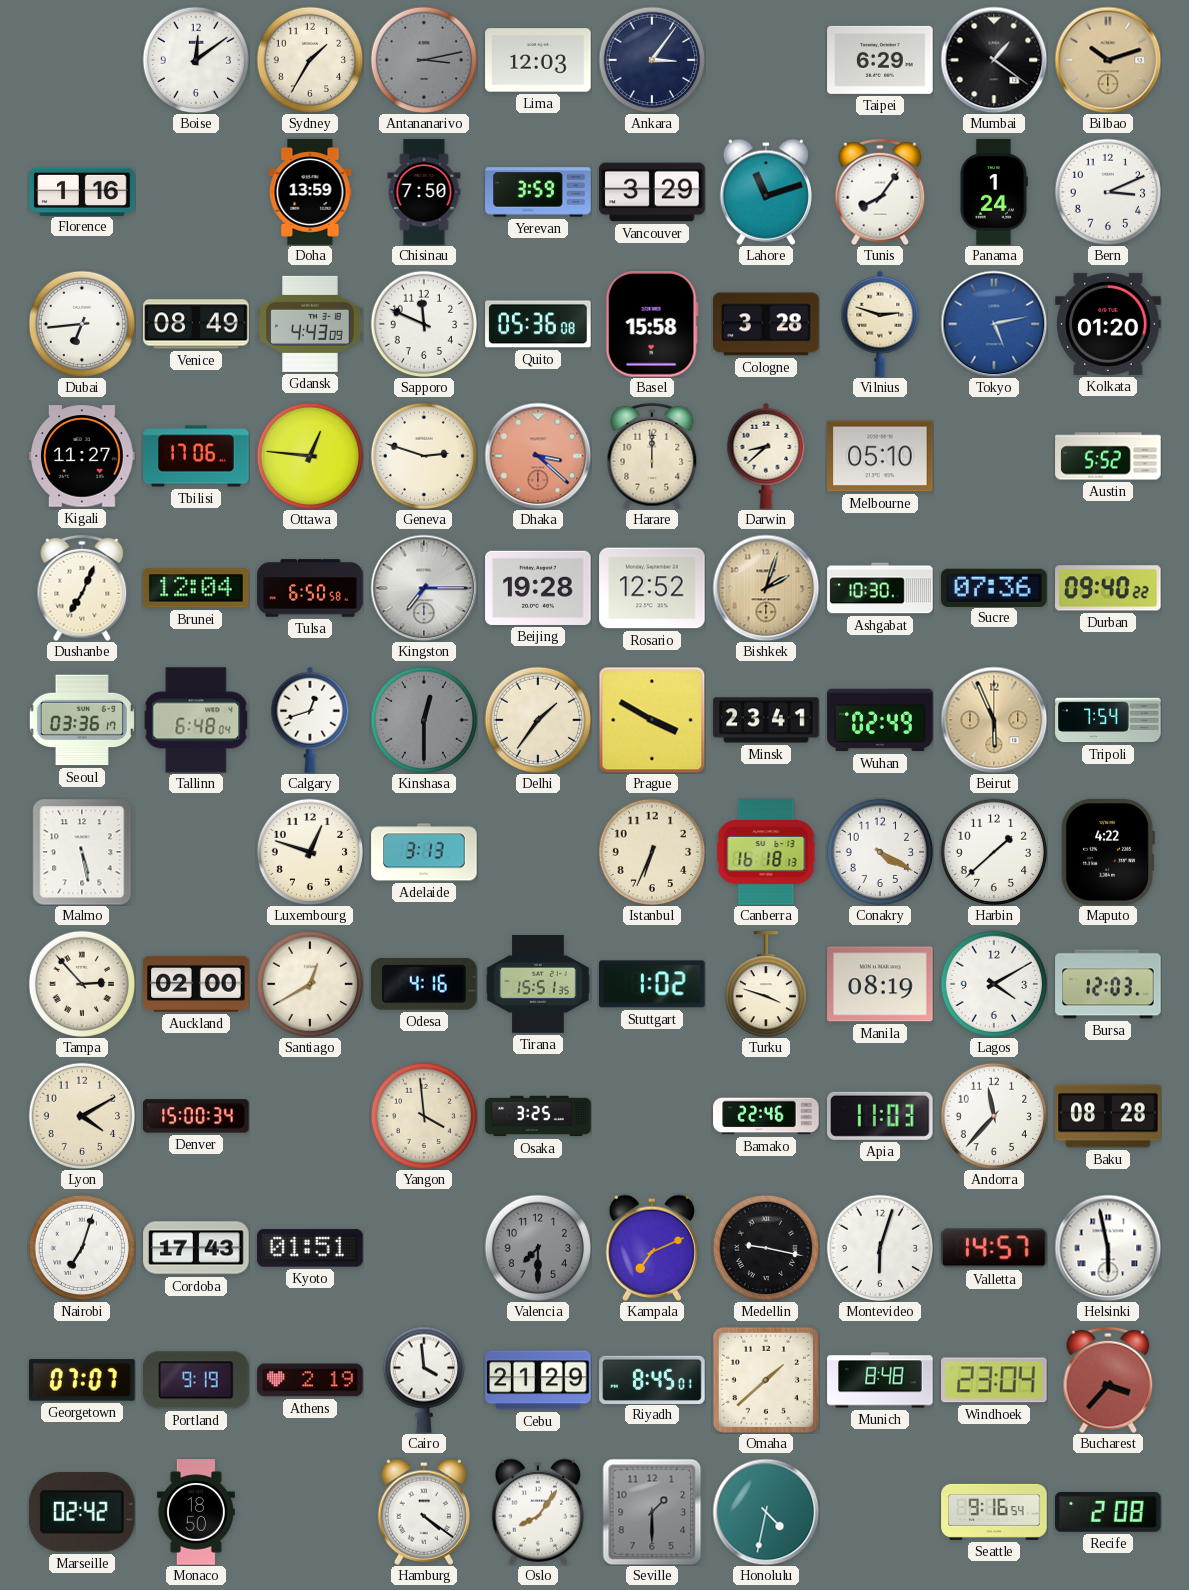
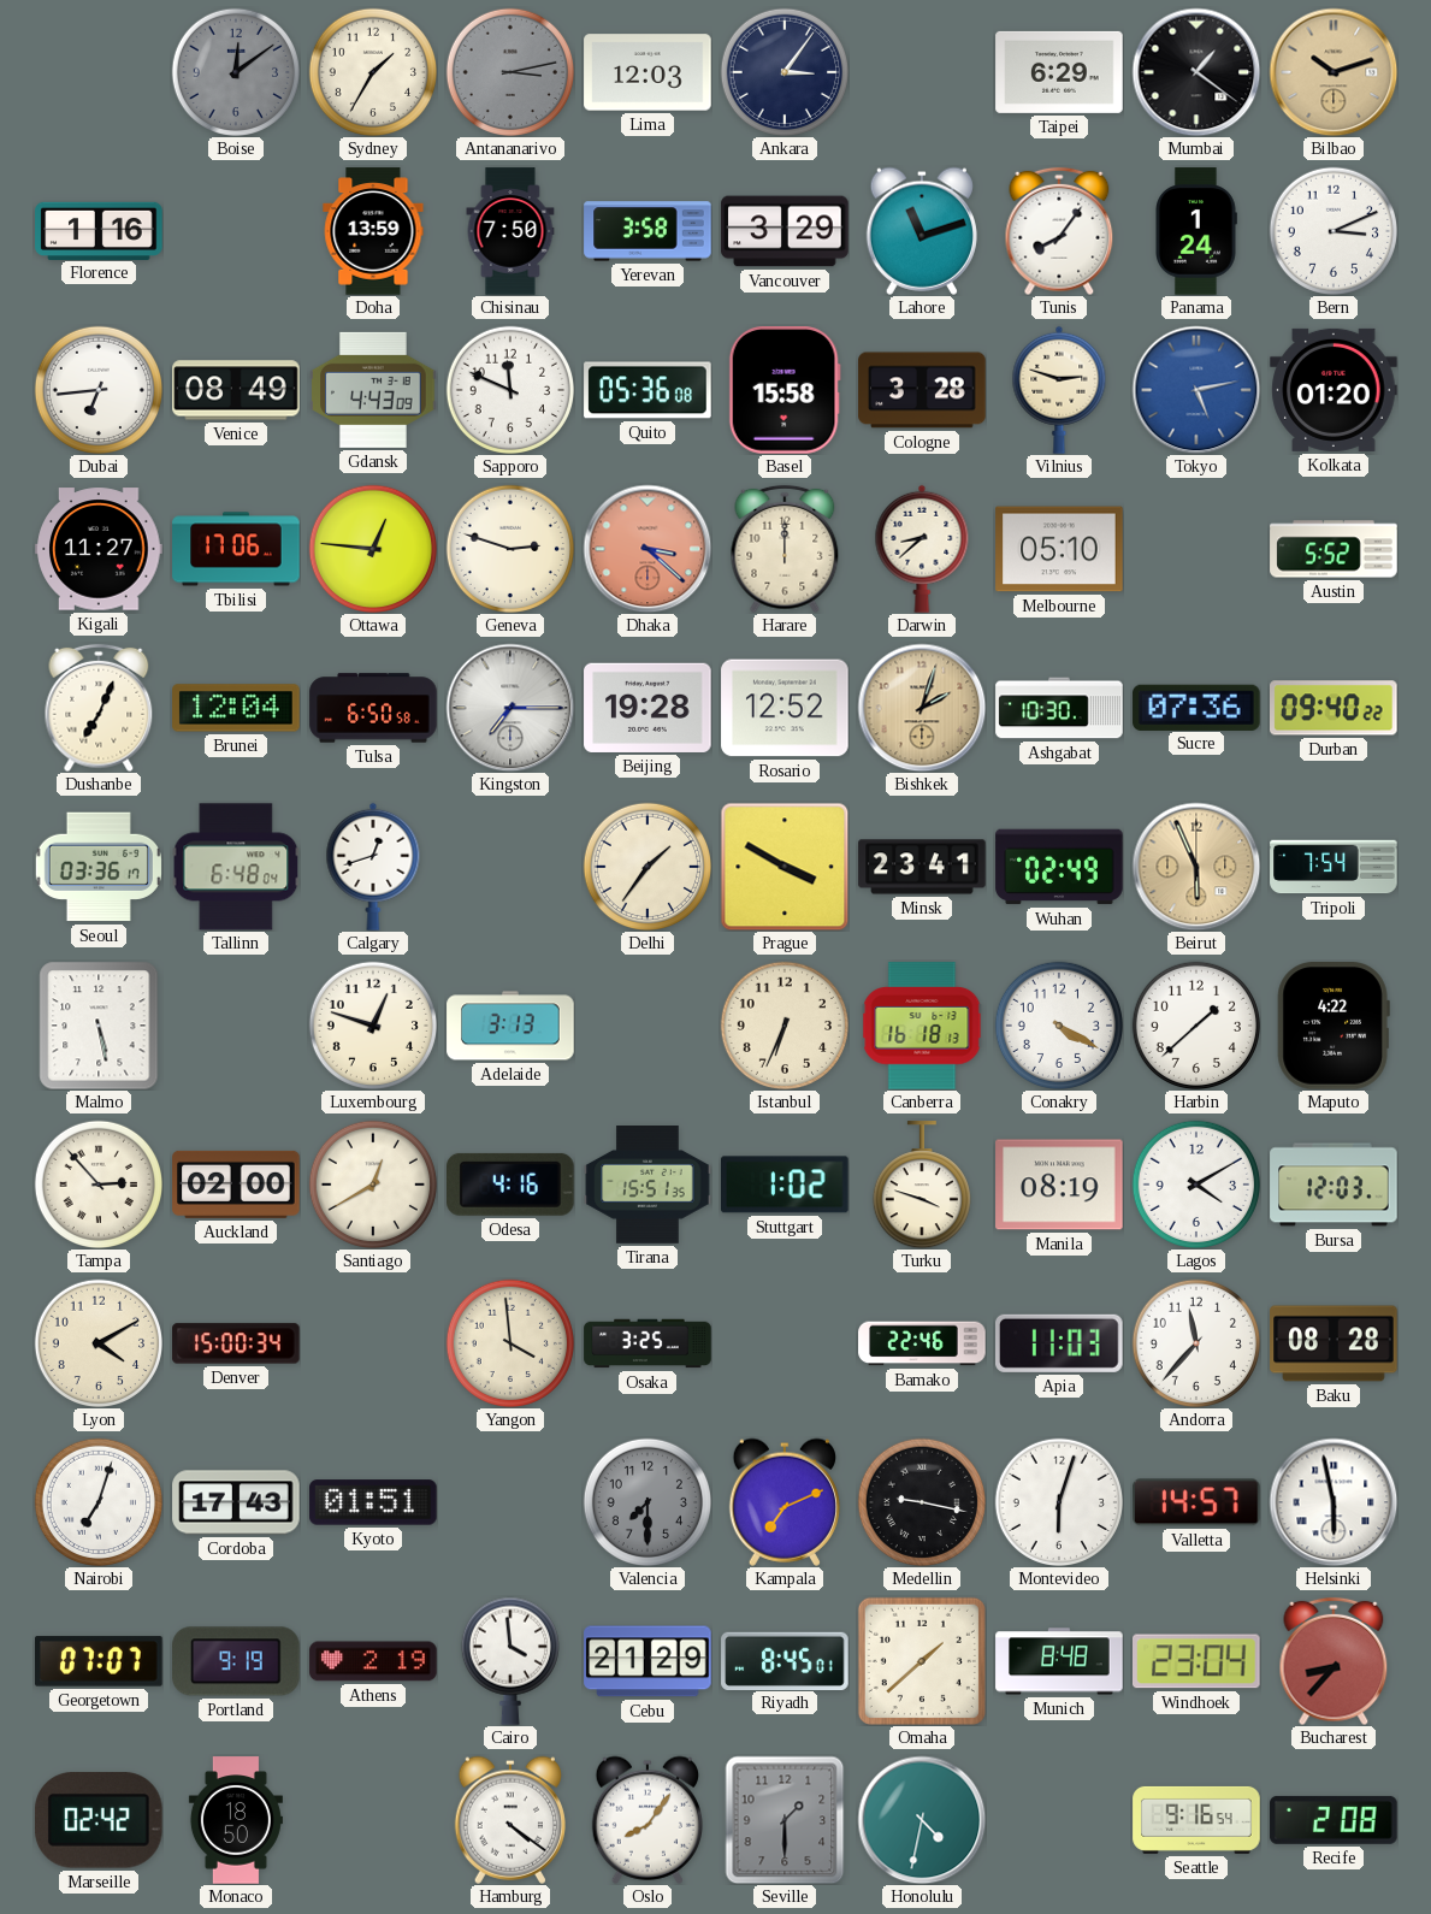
Boise dial: white -> grey
Yerevan: 3:59 -> 3:58
Kinshasa: 12:30 -> none
Bucharest: 3:37 -> 8:37
